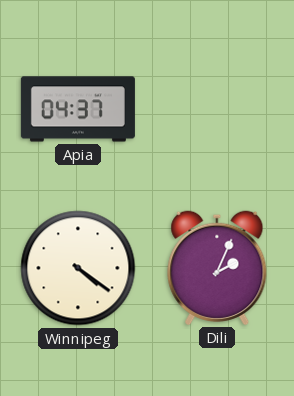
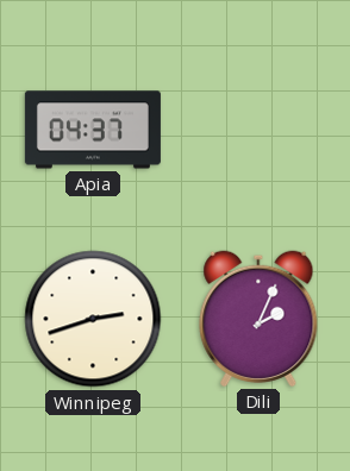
Winnipeg: 4:21 -> 2:42
